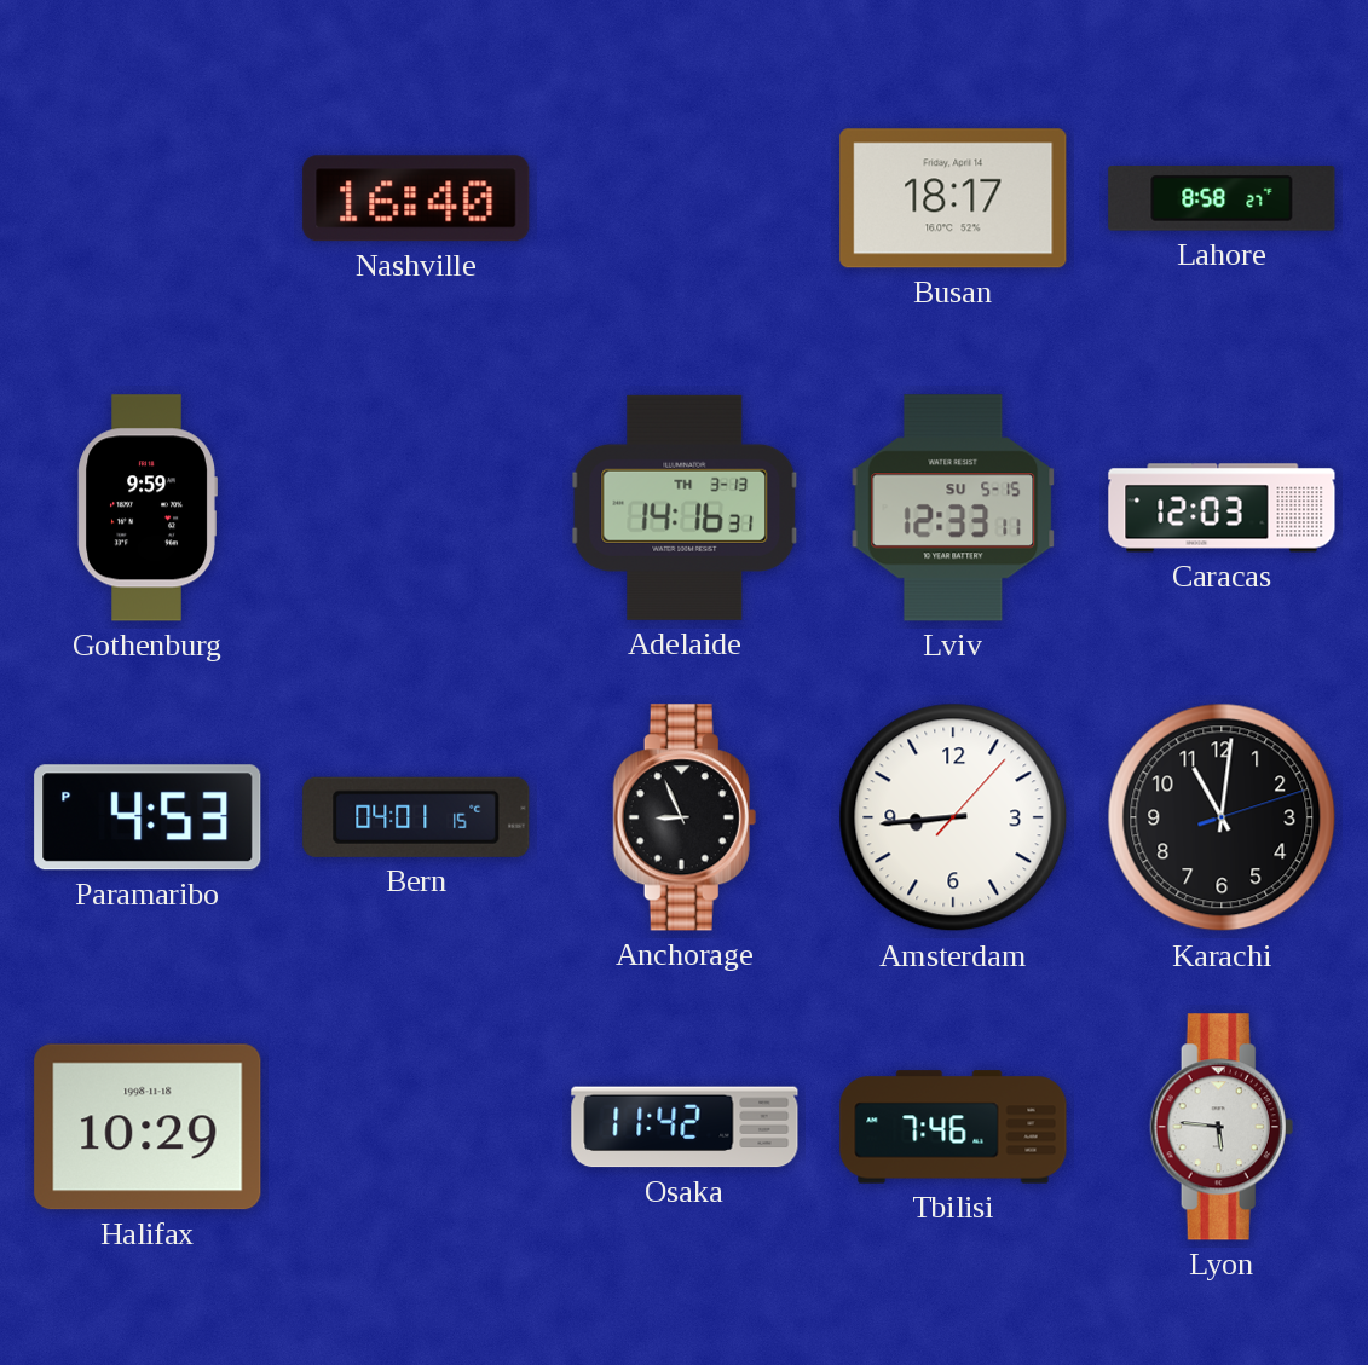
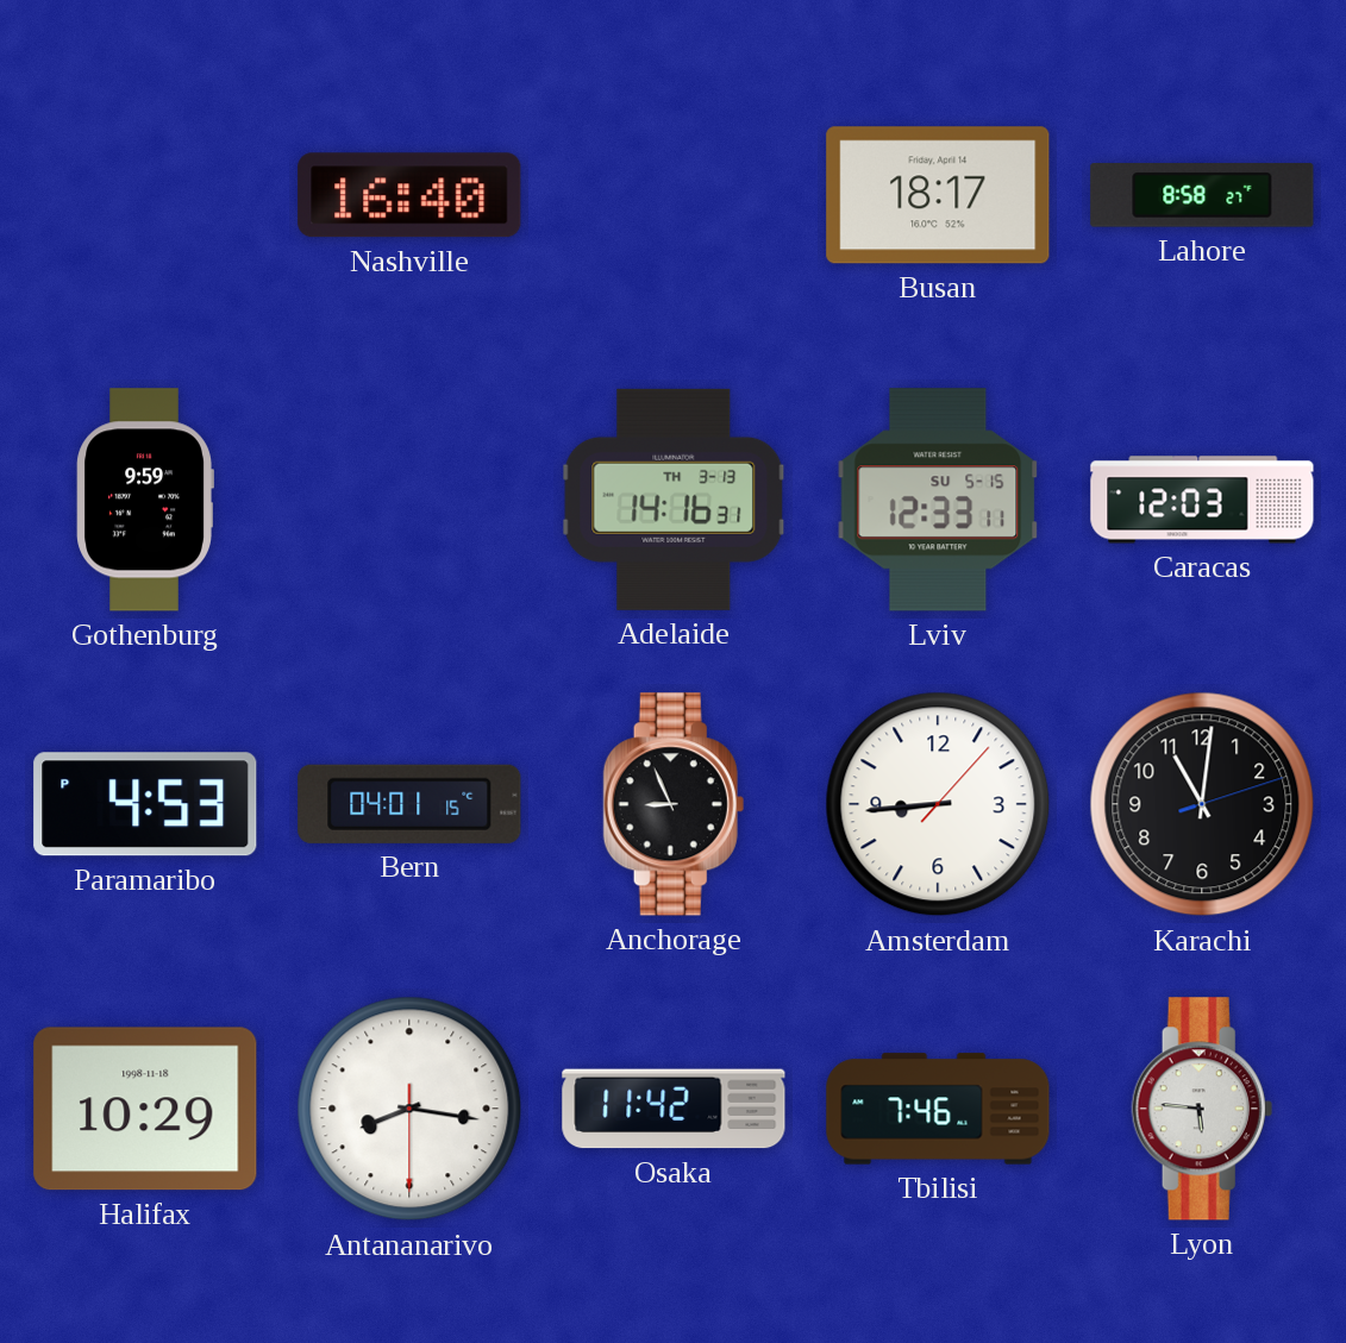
Antananarivo: none -> 8:16
